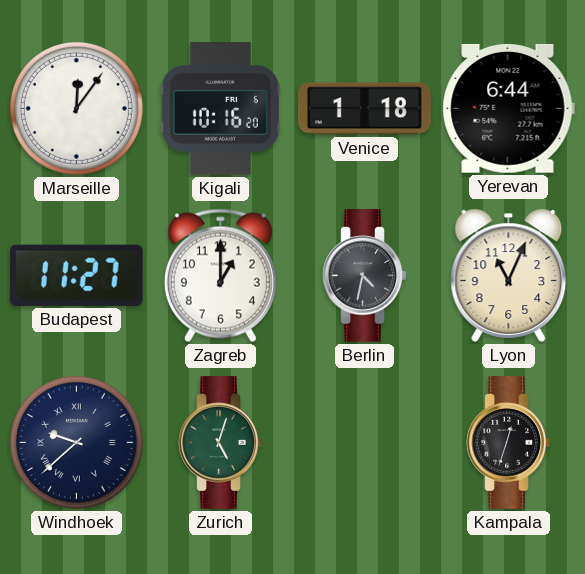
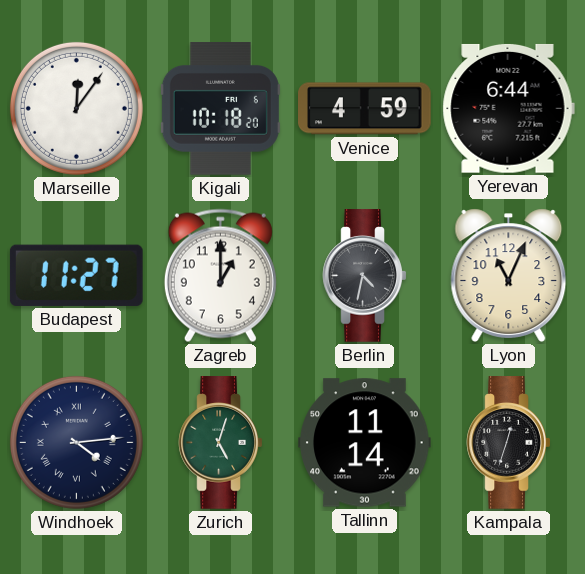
Kigali: 10:16 -> 10:18
Venice: 1:18 -> 4:59
Windhoek: 9:38 -> 4:14
Tallinn: none -> 11:14
